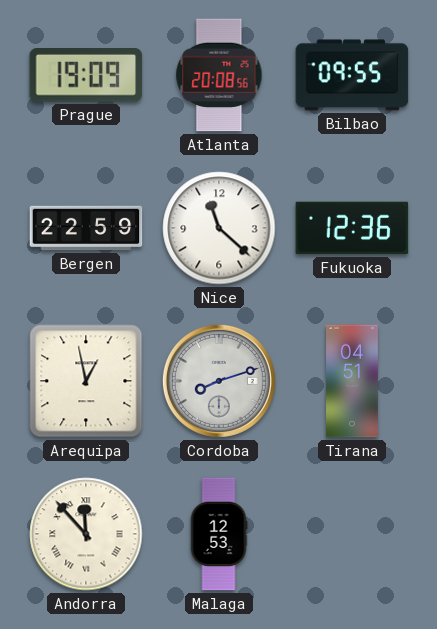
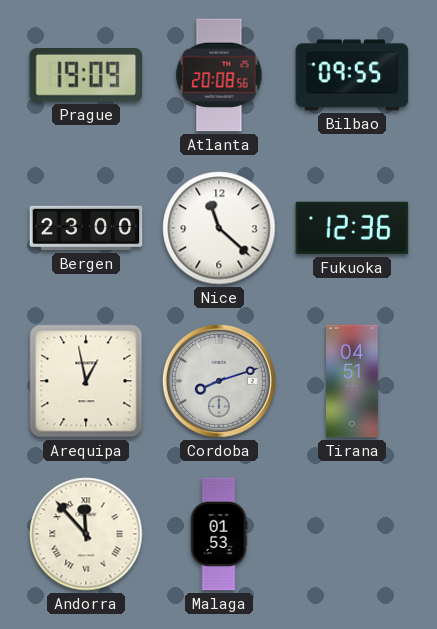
Bergen: 22:59 -> 23:00
Malaga: 12:53 -> 01:53
